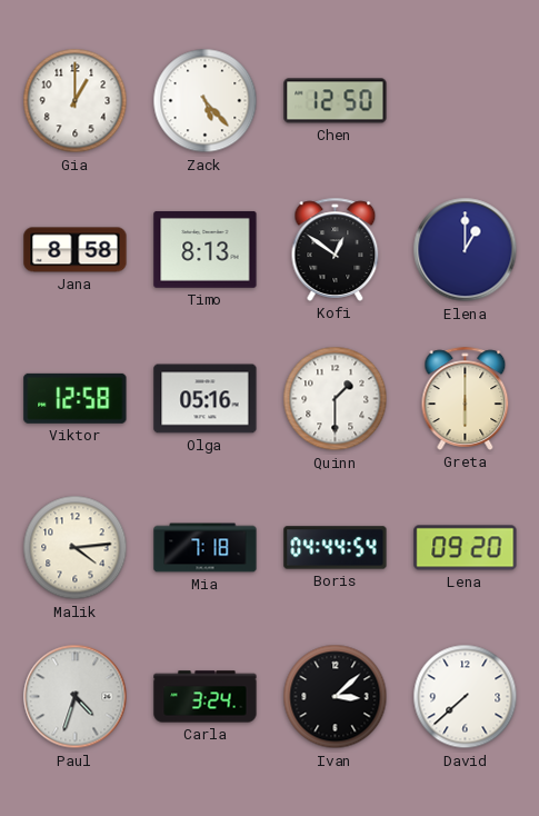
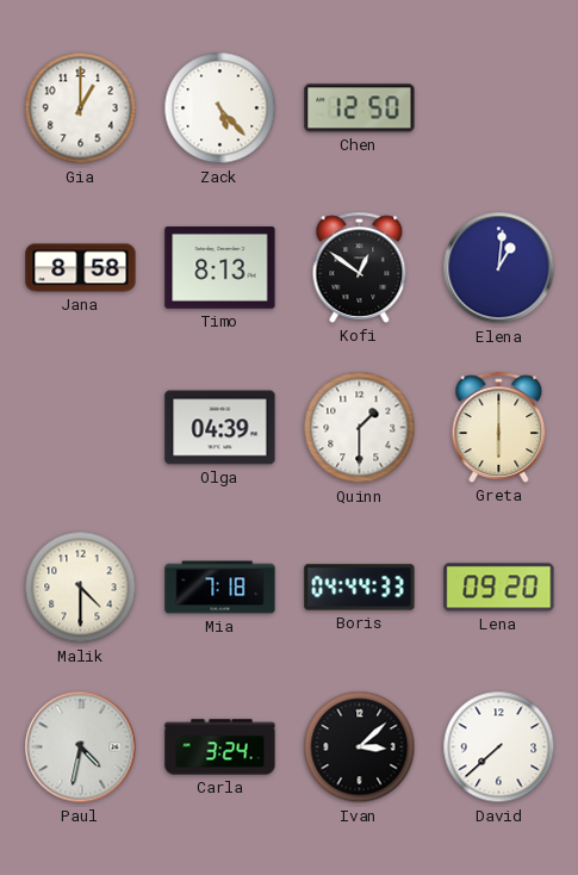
Elena: 1:00 -> 1:01
Viktor: 12:58 -> none
Olga: 05:16 -> 04:39
Malik: 4:14 -> 4:30
Boris: 04:44:54 -> 04:44:33
Paul: 4:33 -> 4:32
